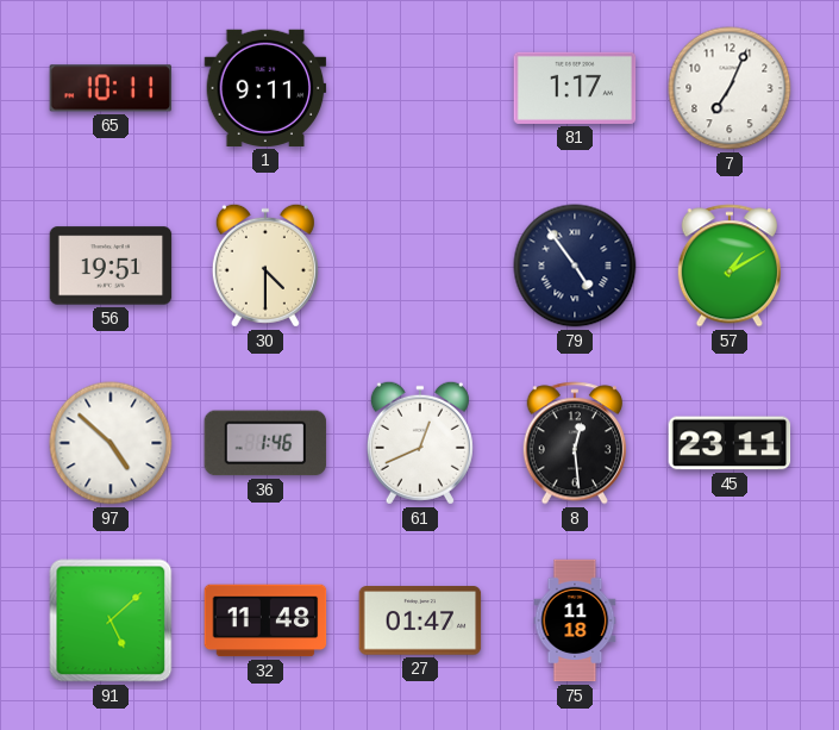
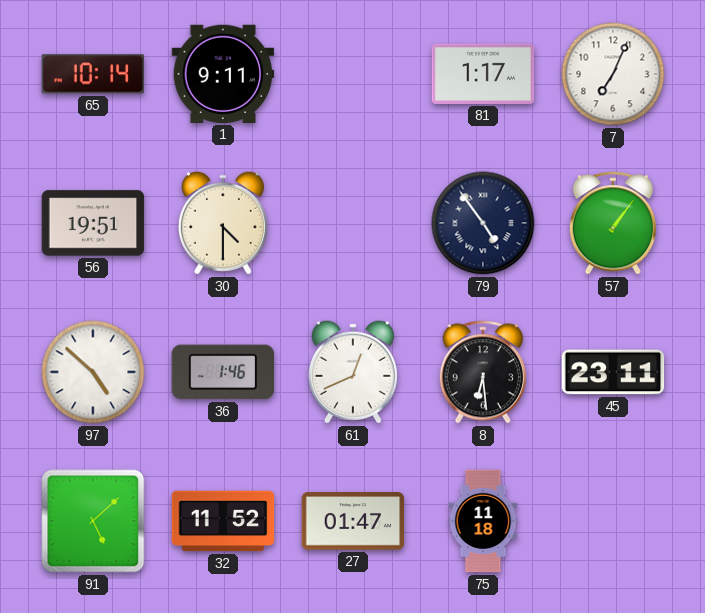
65: 10:11 -> 10:14
57: 1:10 -> 1:06
8: 12:29 -> 6:29
32: 11:48 -> 11:52
